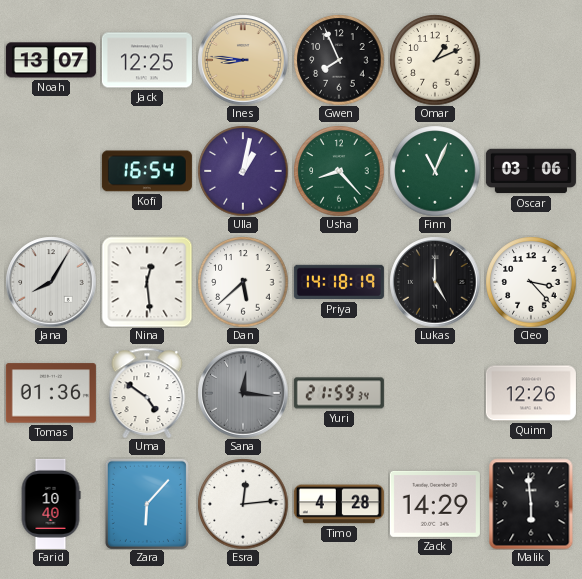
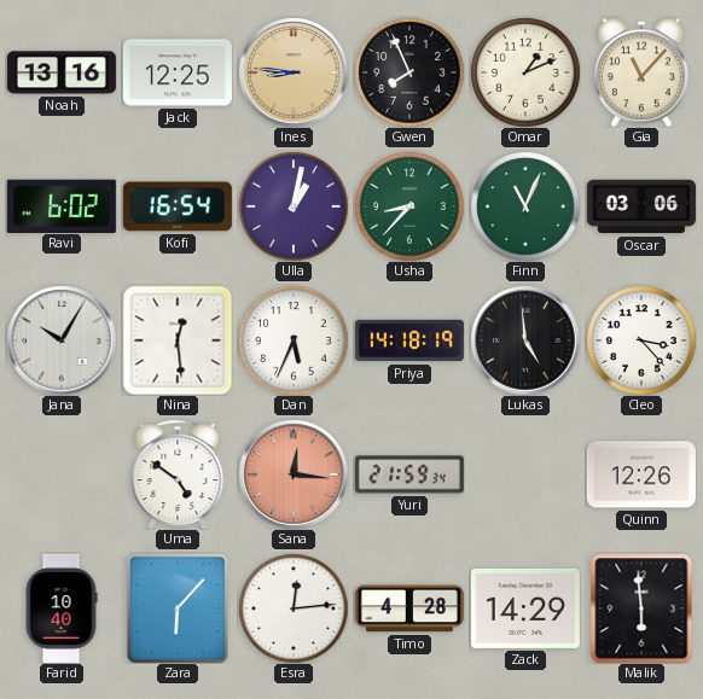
Noah: 13:07 -> 13:16
Gia: none -> 11:07
Ravi: none -> 6:02
Usha: 8:23 -> 8:37
Jana: 8:05 -> 10:05
Dan: 5:38 -> 5:34
Lukas: 5:00 -> 4:59
Tomas: 01:36 -> none
Sana dial: grey -> salmon
